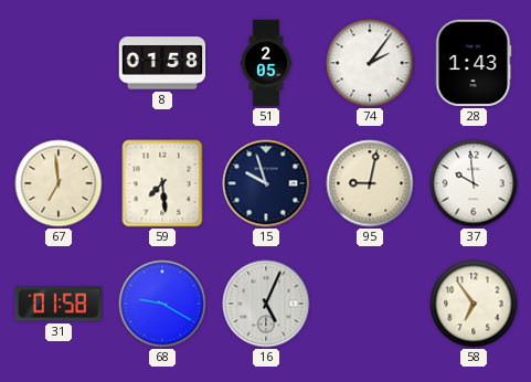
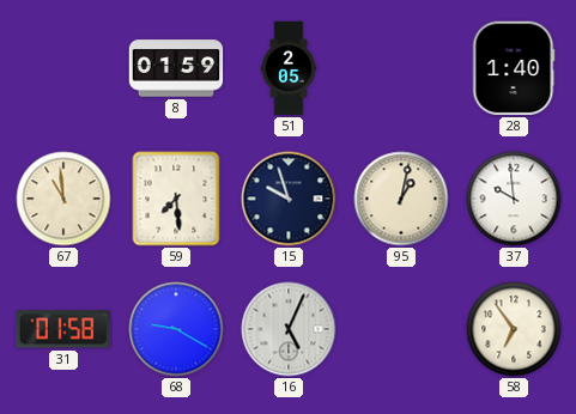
8: 01:58 -> 01:59
74: 2:06 -> none
28: 1:43 -> 1:40
67: 6:59 -> 10:59
95: 9:02 -> 1:02
